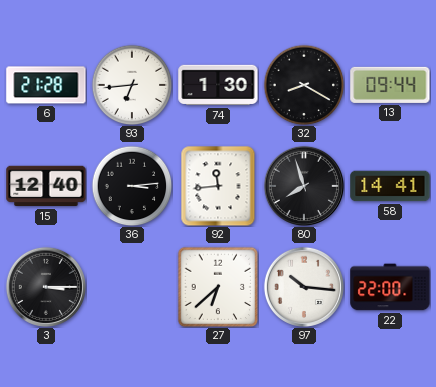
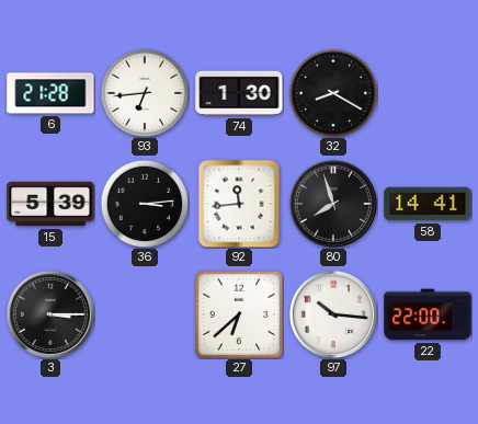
13: 09:44 -> none
15: 12:40 -> 5:39
